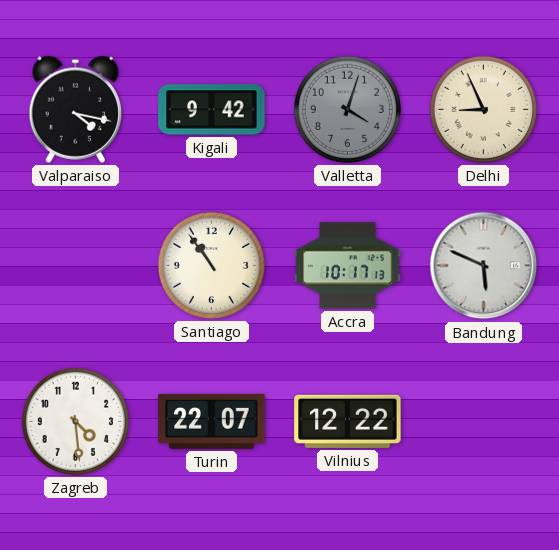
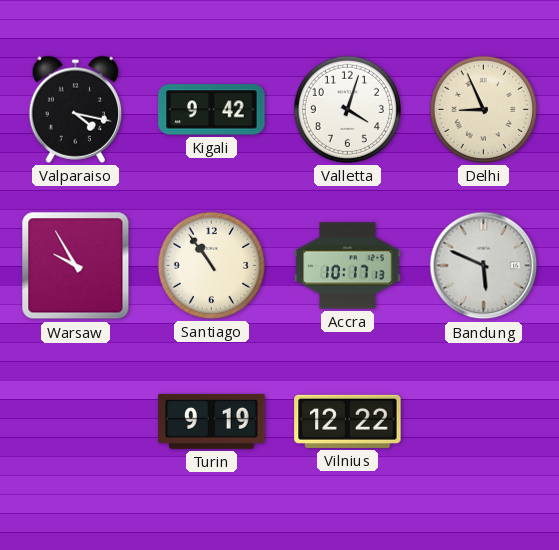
Valletta dial: grey -> white
Warsaw: none -> 9:55
Zagreb: 4:29 -> none
Turin: 22:07 -> 9:19
